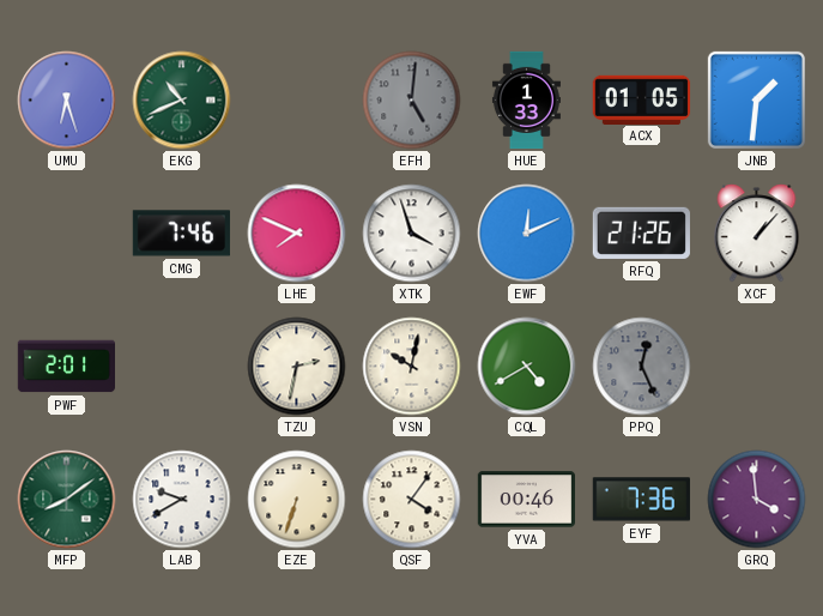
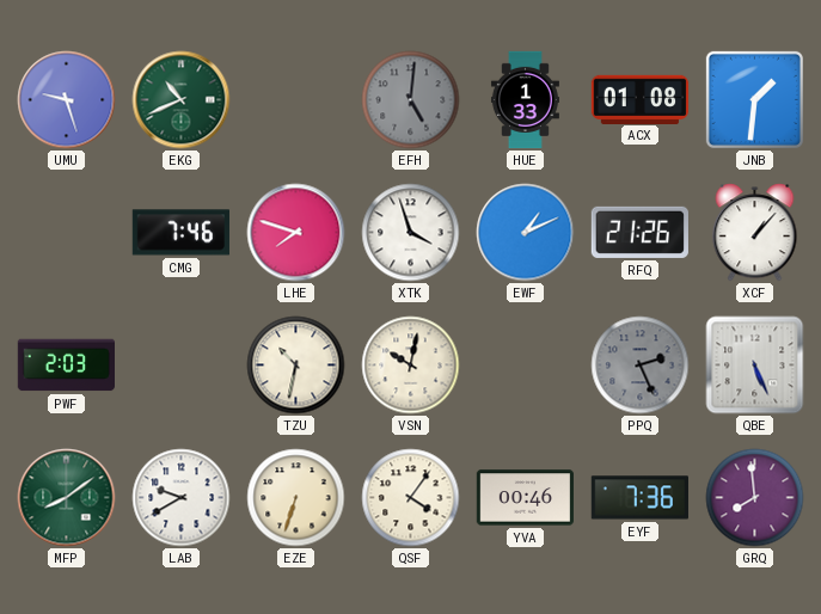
UMU: 6:27 -> 9:27
ACX: 01:05 -> 01:08
LHE: 7:49 -> 7:48
EWF: 12:11 -> 1:11
PWF: 2:01 -> 2:03
TZU: 2:32 -> 10:32
CQL: 4:40 -> none
PPQ: 12:26 -> 2:26
QBE: none -> 5:26
GRQ: 3:59 -> 7:59
